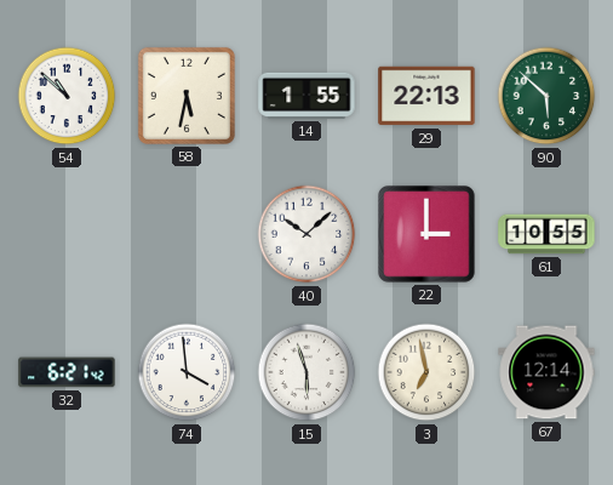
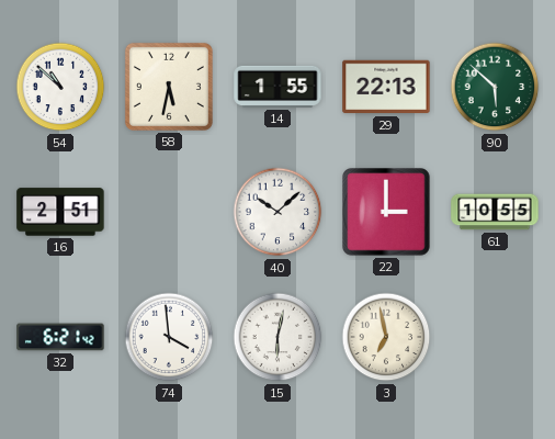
16: none -> 2:51
15: 5:57 -> 6:02
67: 12:14 -> none
